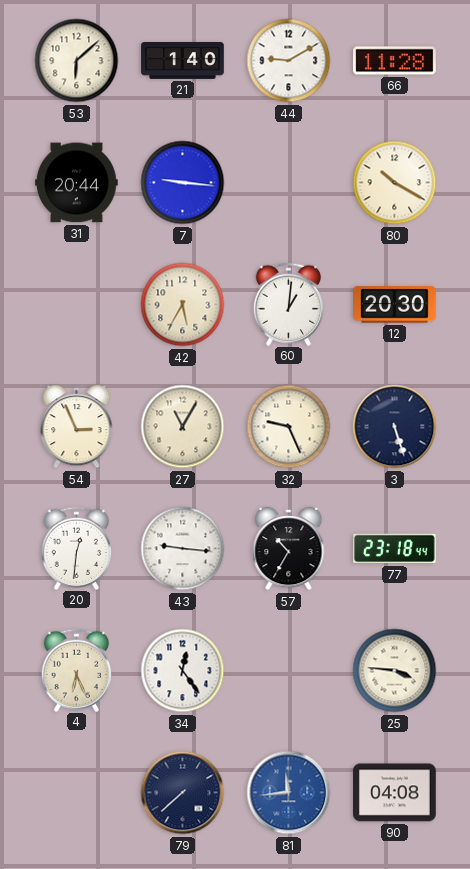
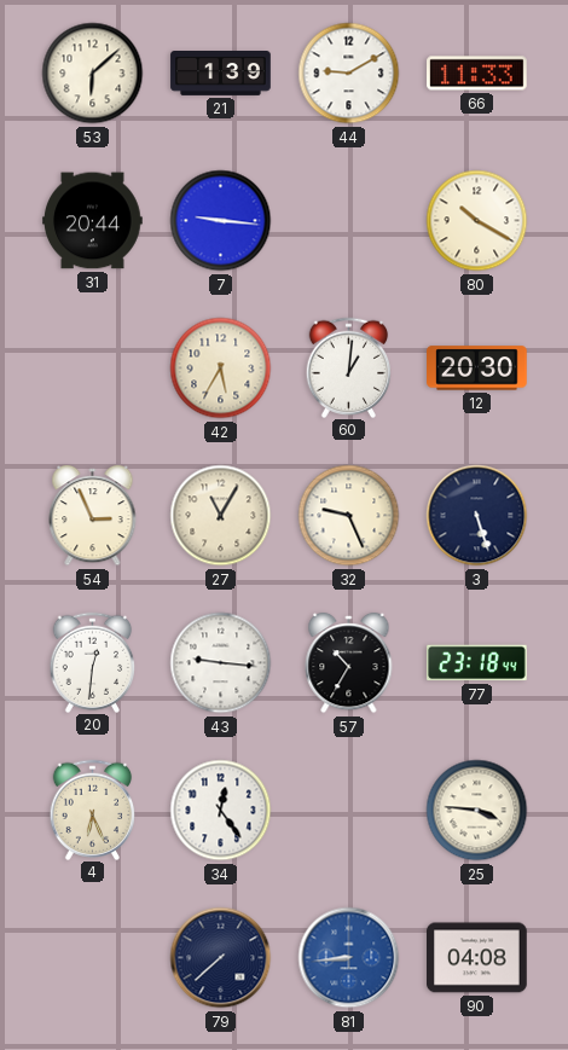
21: 1:40 -> 1:39
66: 11:28 -> 11:33
81: 11:44 -> 8:44
